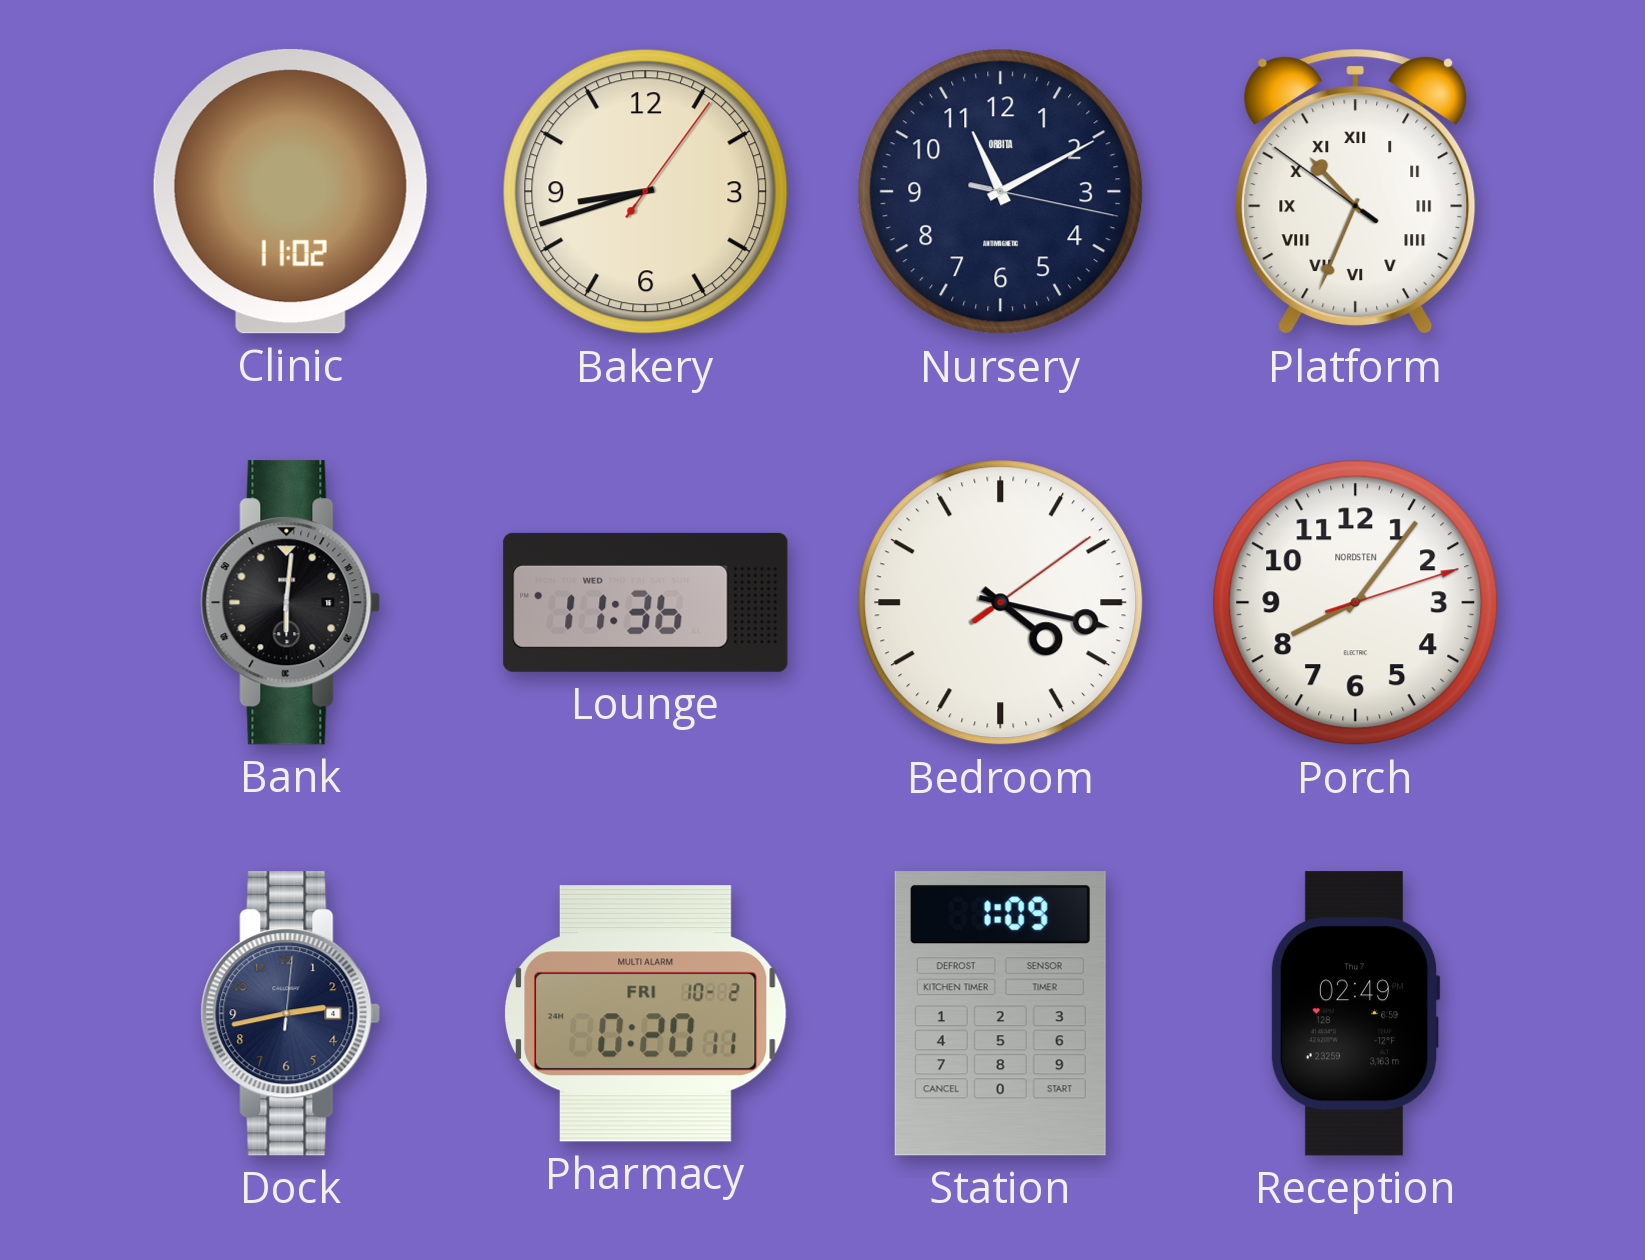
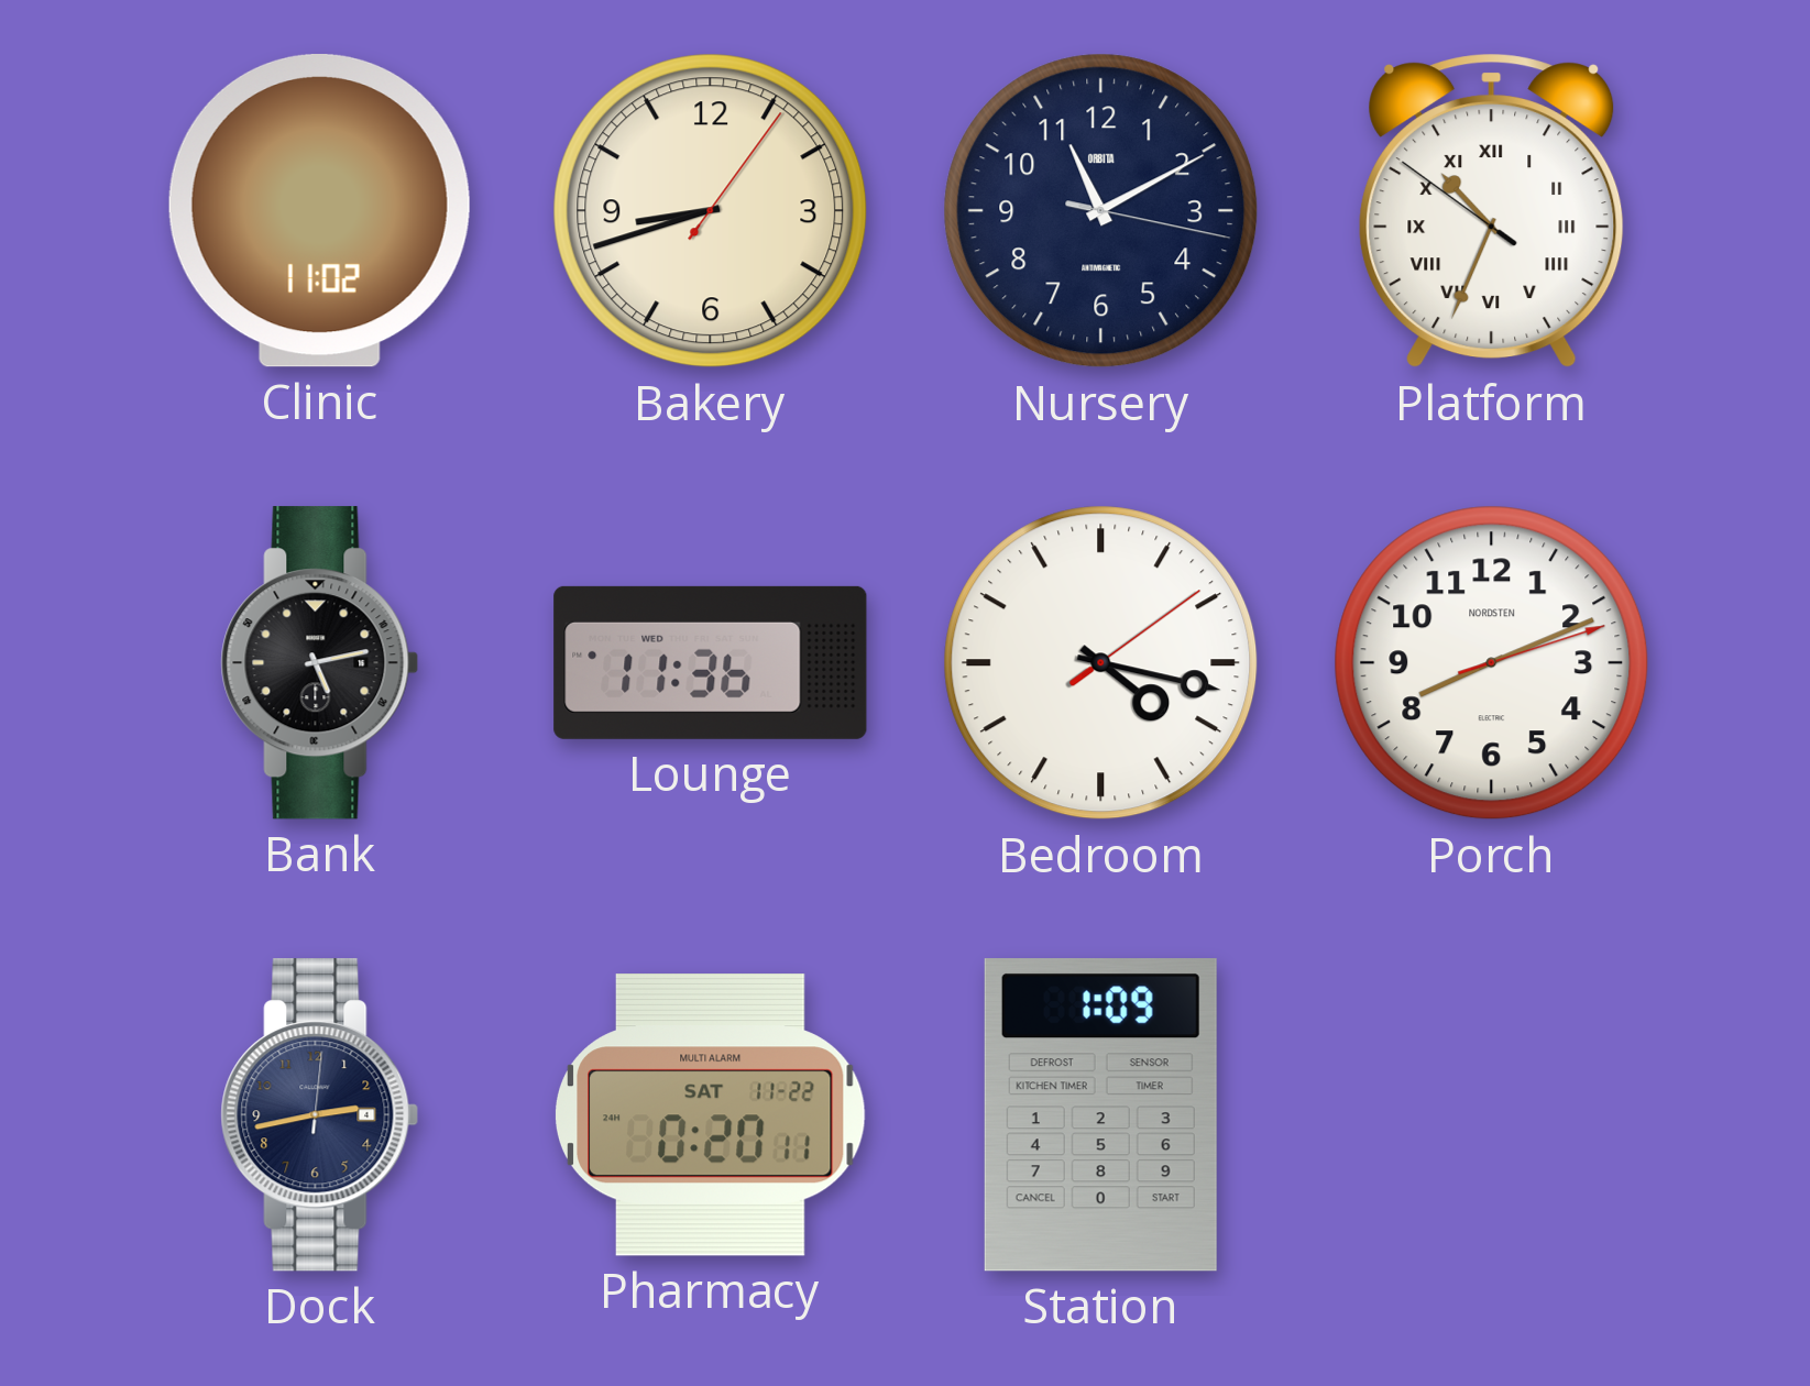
Bank: 6:01 -> 5:13
Porch: 8:06 -> 8:11
Pharmacy date: FRI 10-2 -> SAT 11-22
Reception: 02:49 -> none
